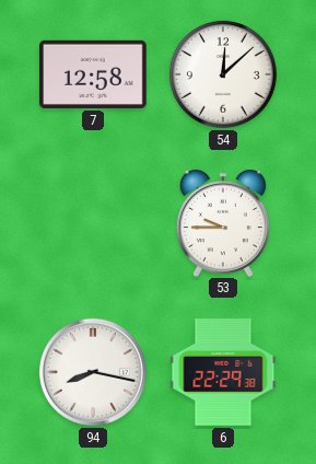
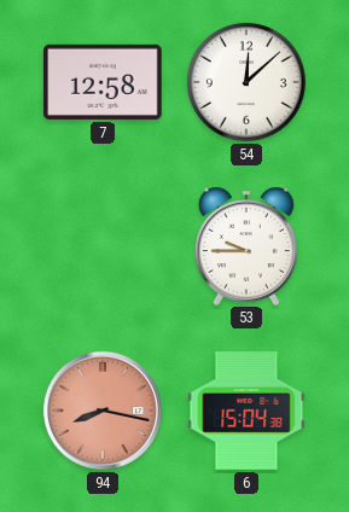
94 dial: white -> salmon
6: 22:29 -> 15:04
